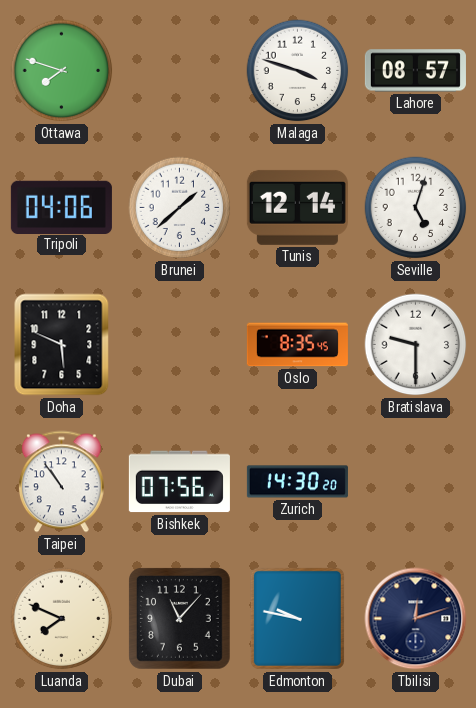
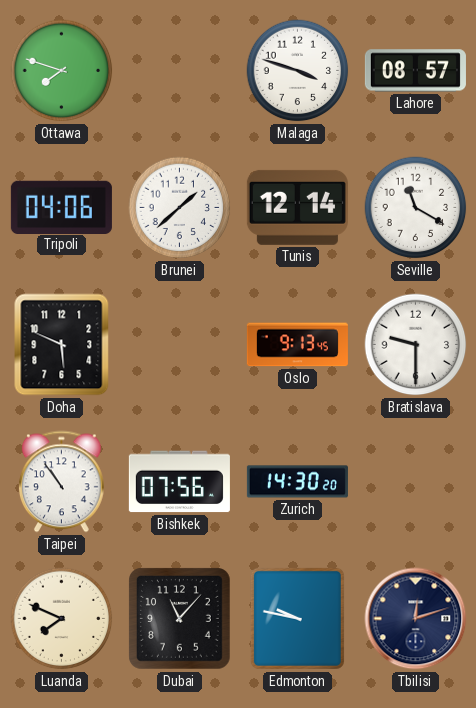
Seville: 5:03 -> 11:20
Oslo: 8:35 -> 9:13
